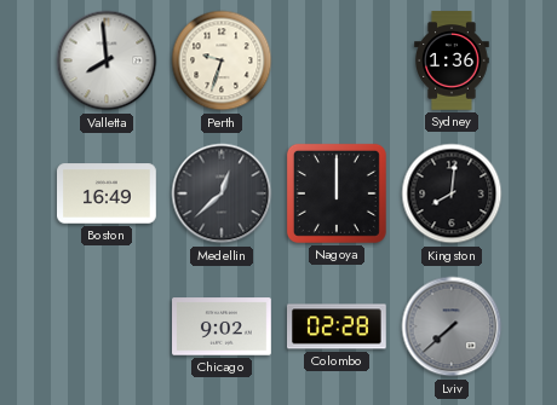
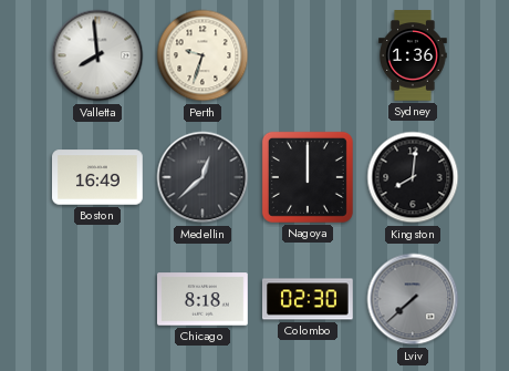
Chicago: 9:02 -> 8:18
Colombo: 02:28 -> 02:30
